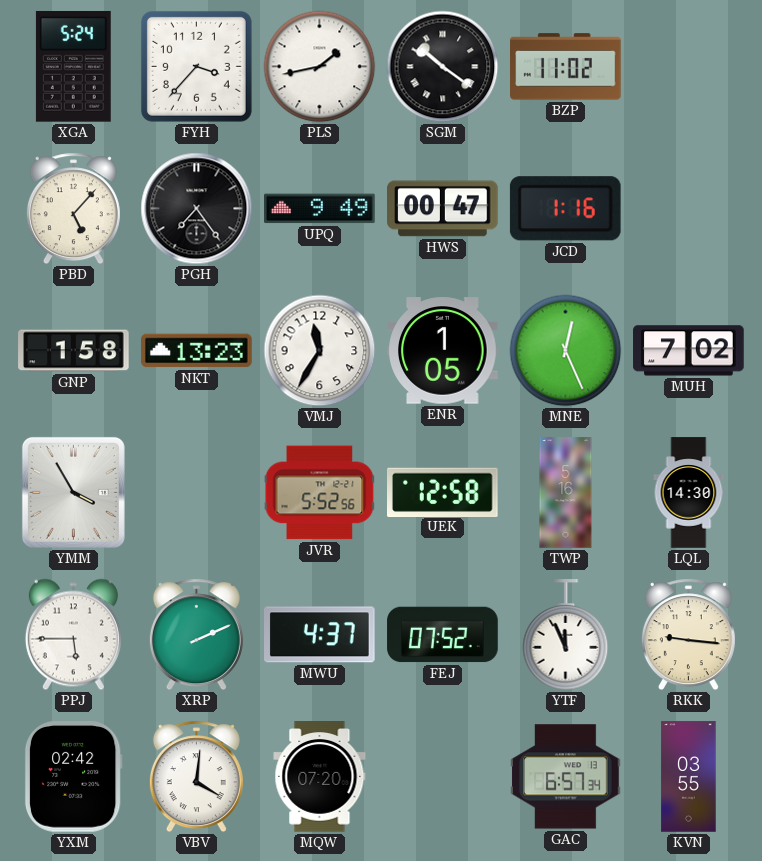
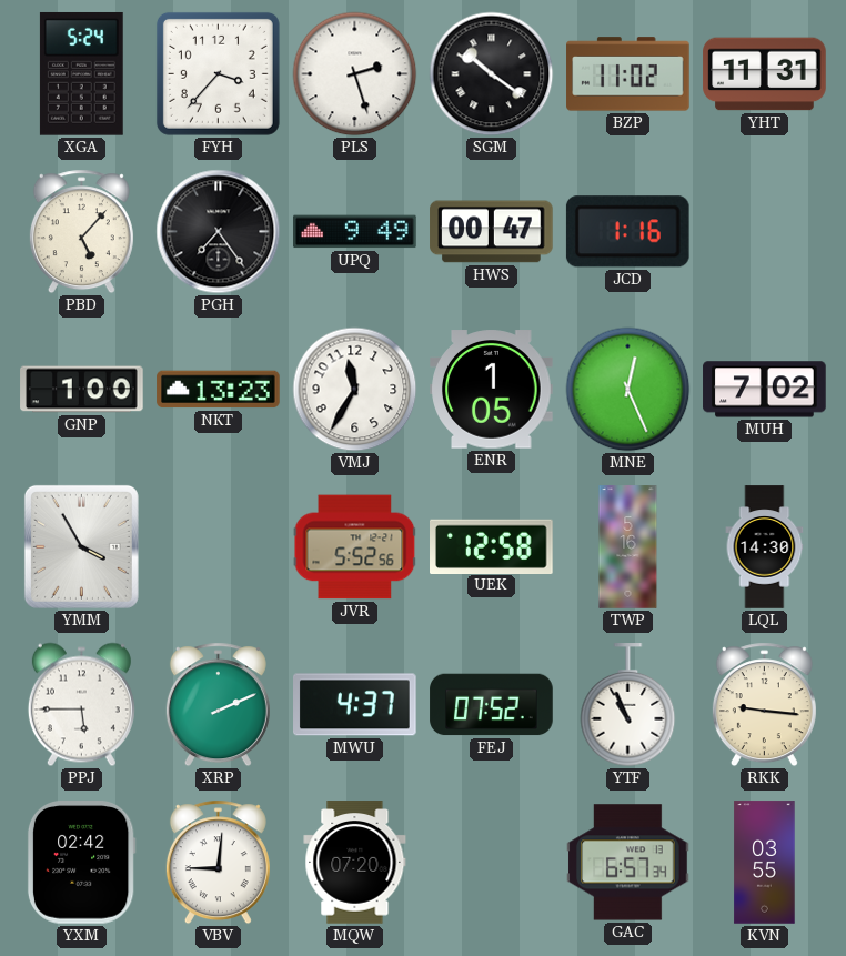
PLS: 1:43 -> 2:27
YHT: none -> 11:31
GNP: 1:58 -> 1:00
YTF: 11:56 -> 10:56
VBV: 4:01 -> 9:01
